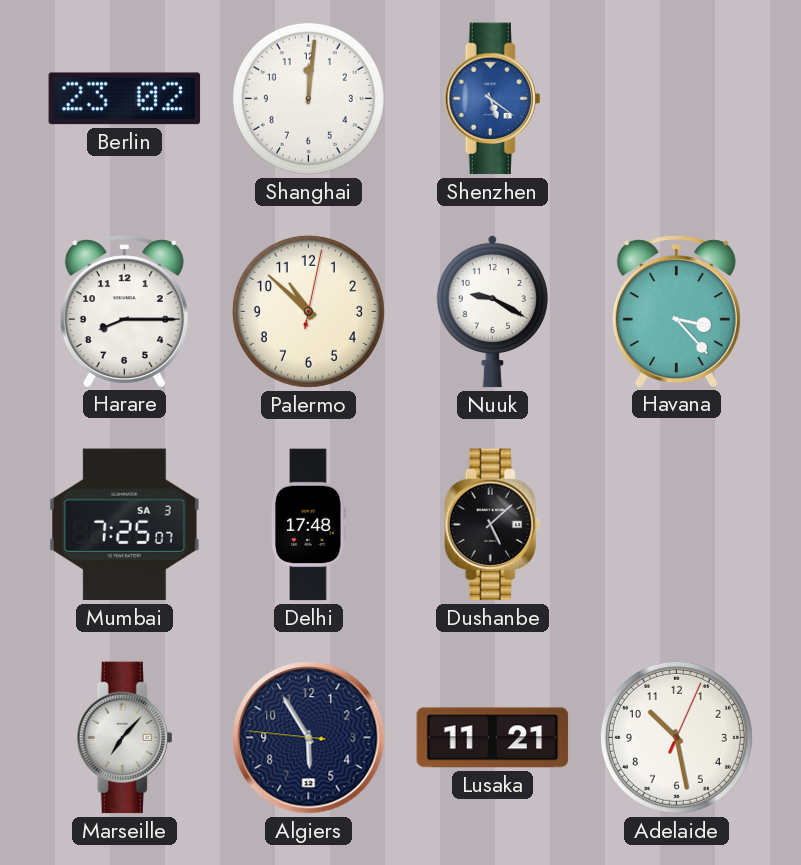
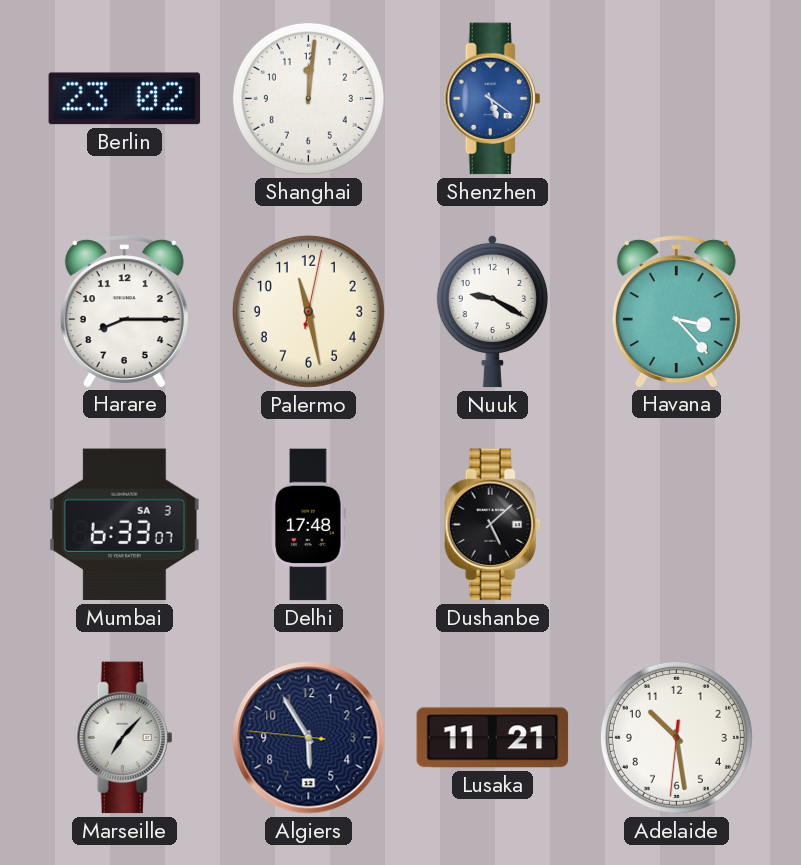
Palermo: 10:52 -> 11:28
Mumbai: 7:25 -> 6:33
Adelaide: 10:28:04 -> 10:28:31
